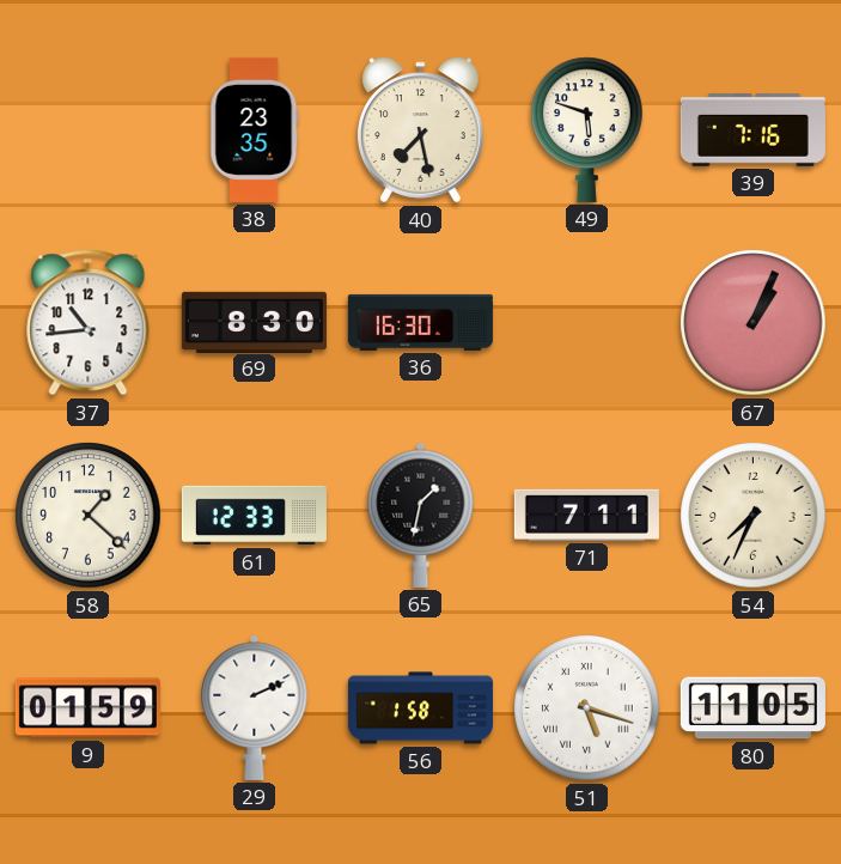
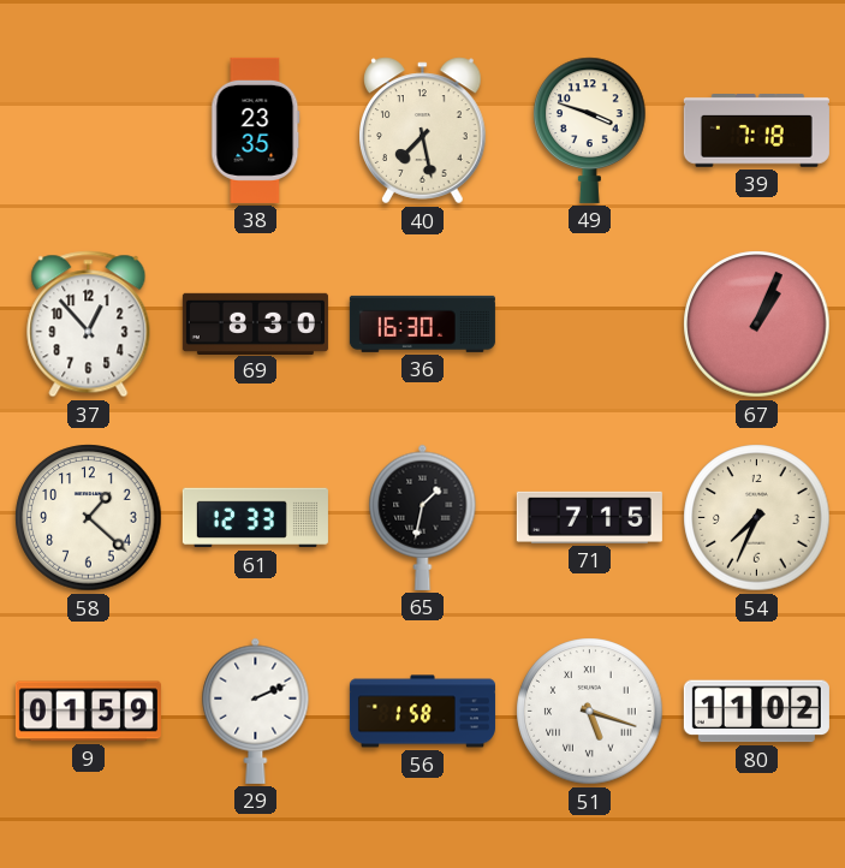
49: 5:48 -> 3:48
39: 7:16 -> 7:18
37: 10:44 -> 12:53
71: 7:11 -> 7:15
80: 11:05 -> 11:02
